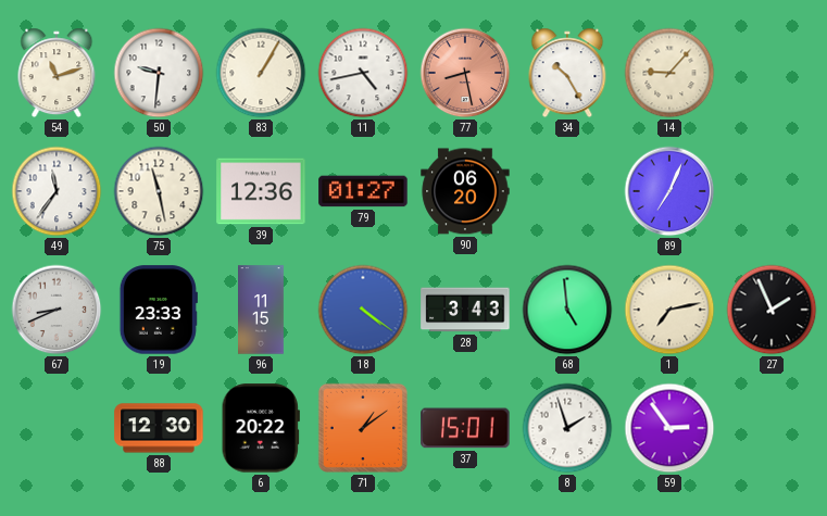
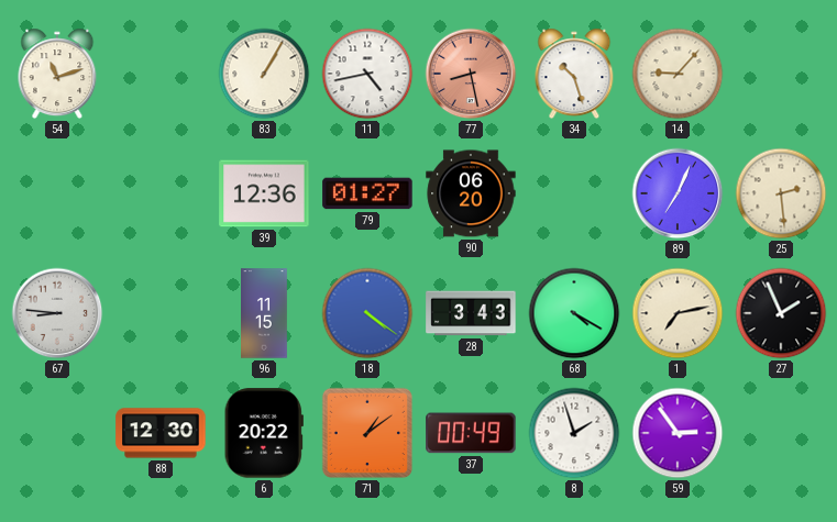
50: 9:31 -> none
34: 10:25 -> 10:27
49: 11:36 -> none
75: 11:28 -> none
25: none -> 2:29
67: 8:41 -> 8:46
19: 23:33 -> none
68: 4:59 -> 4:20
37: 15:01 -> 00:49
